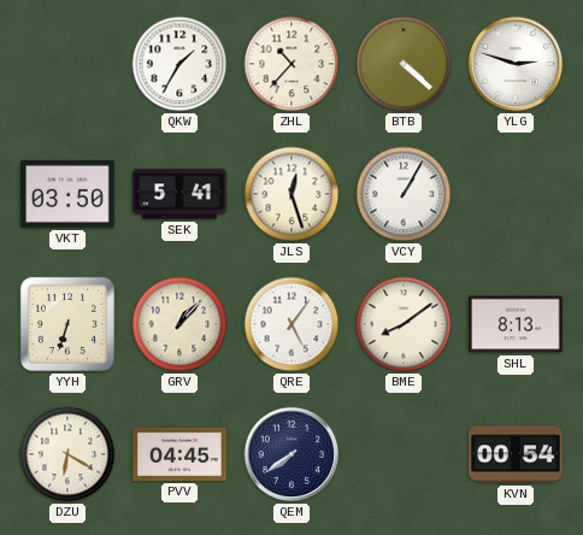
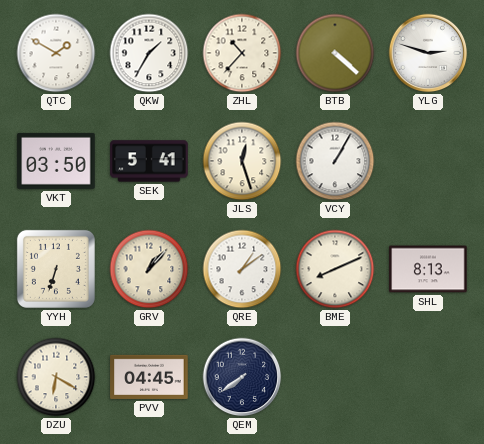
QTC: none -> 1:50
QRE: 5:06 -> 1:09
BME: 8:09 -> 8:11
KVN: 00:54 -> none
